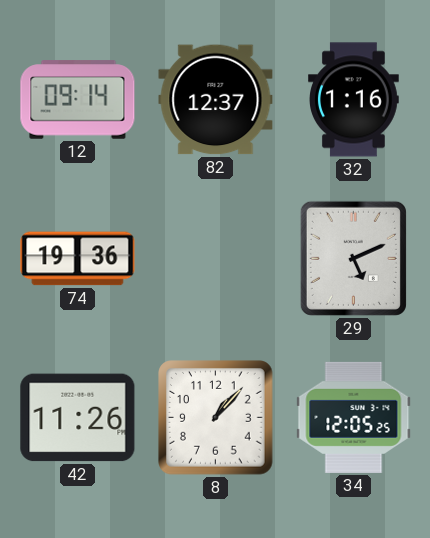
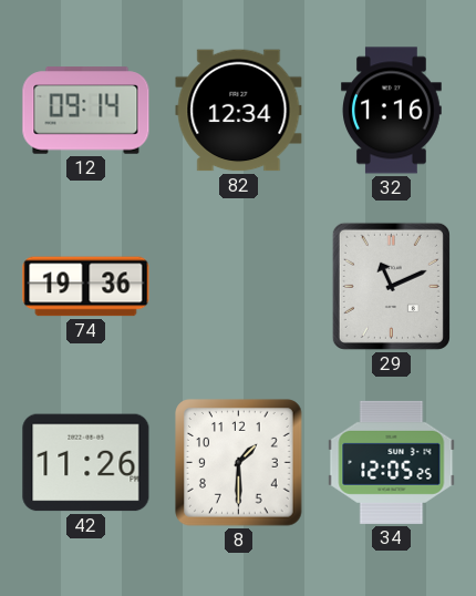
82: 12:37 -> 12:34
29: 5:11 -> 11:11
8: 1:07 -> 1:30
